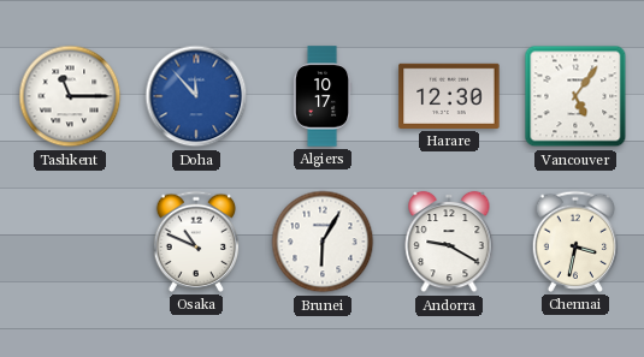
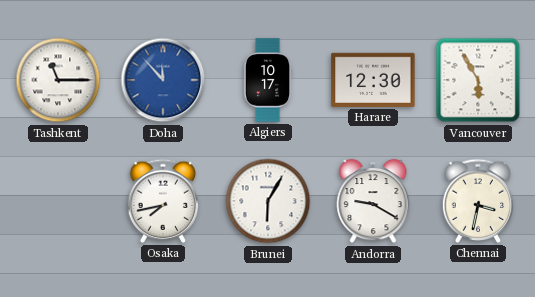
Vancouver: 5:06 -> 5:55
Osaka: 10:49 -> 7:43
